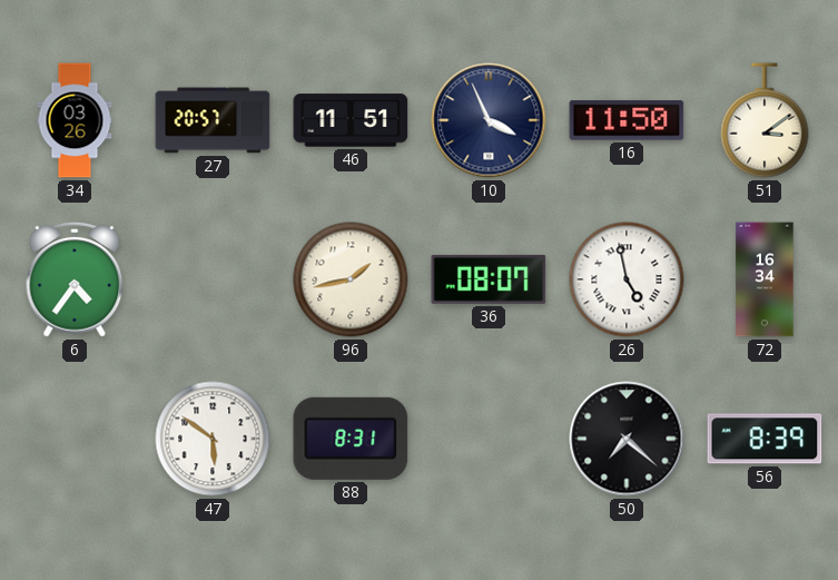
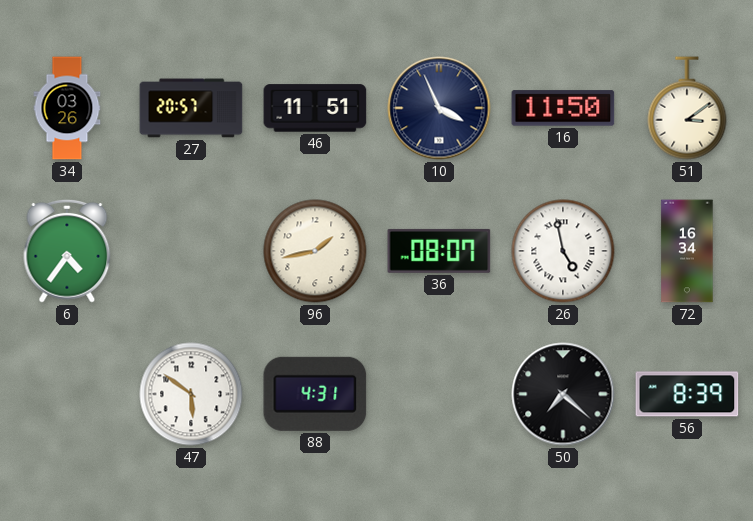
88: 8:31 -> 4:31
